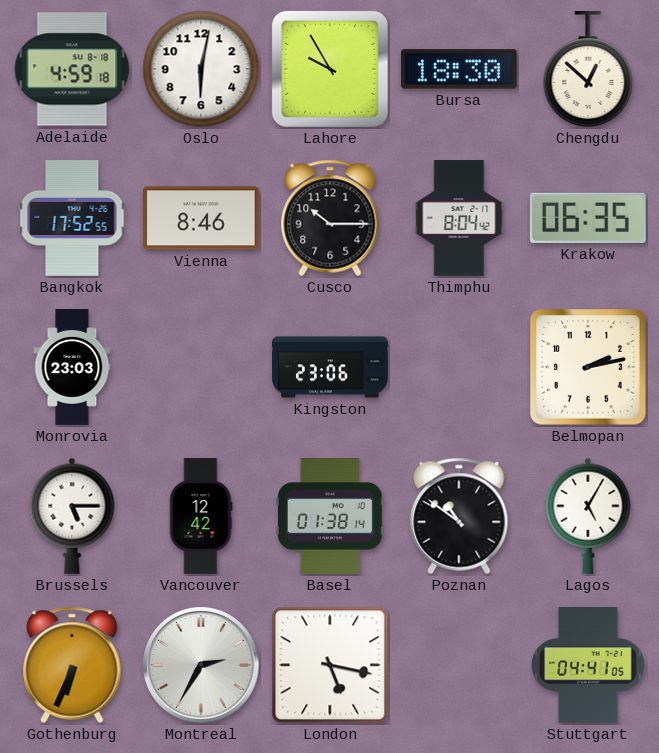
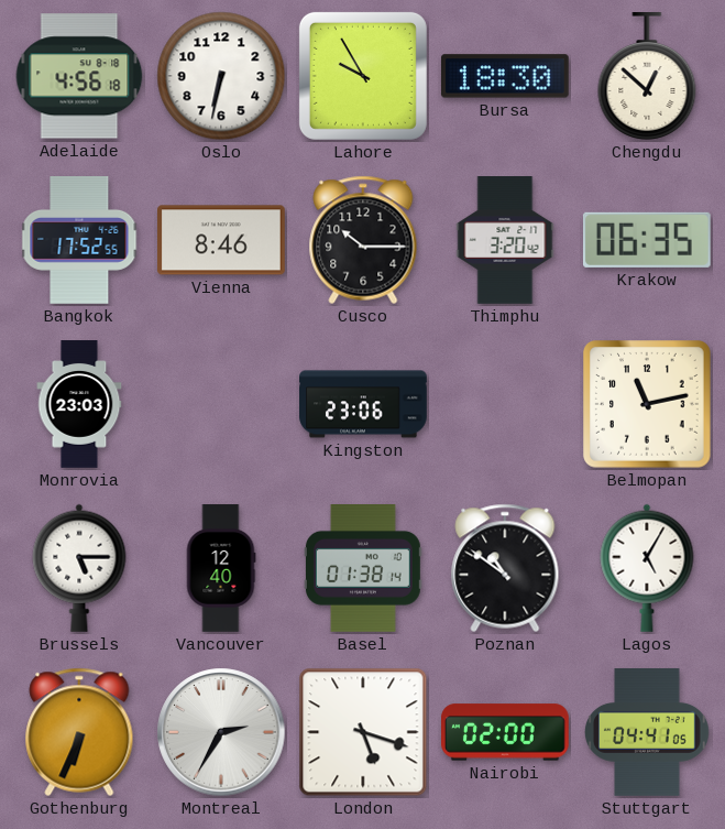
Adelaide: 4:59 -> 4:56
Oslo: 6:02 -> 6:32
Thimphu: 8:04 -> 3:20
Belmopan: 2:13 -> 11:13
Vancouver: 12:42 -> 12:40
London: 5:17 -> 5:18
Nairobi: none -> 02:00
